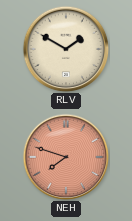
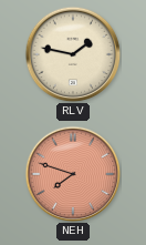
RLV: 1:50 -> 1:47
